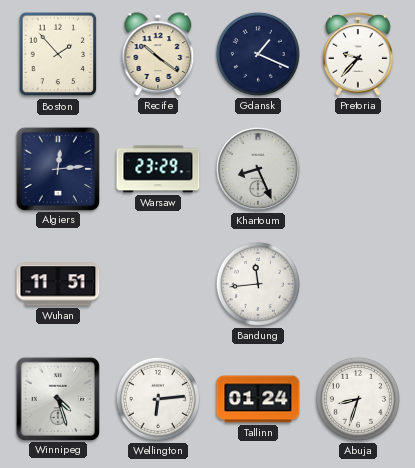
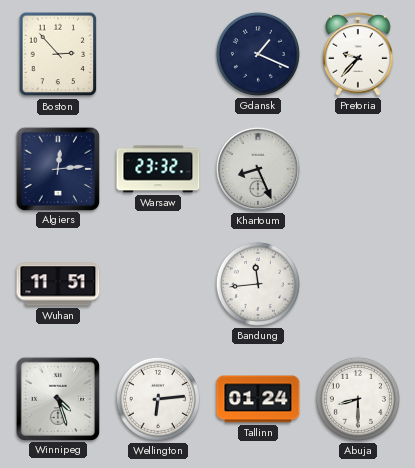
Boston: 1:53 -> 2:53
Recife: 10:21 -> none
Warsaw: 23:29 -> 23:32
Abuja: 8:33 -> 8:30
